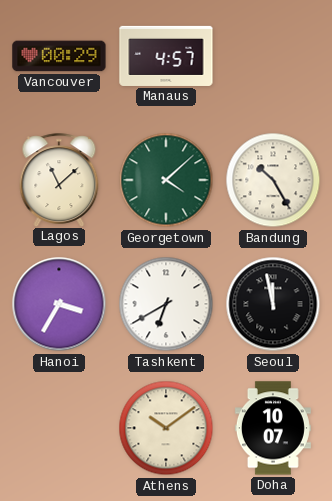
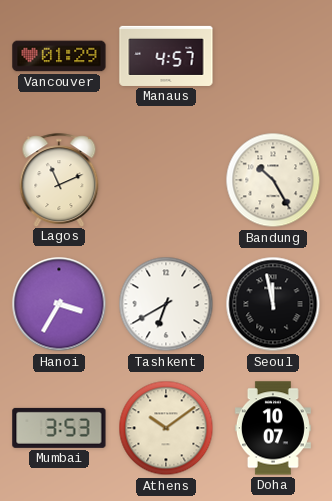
Vancouver: 00:29 -> 01:29
Lagos: 11:08 -> 11:11
Georgetown: 4:08 -> none
Mumbai: none -> 3:53
